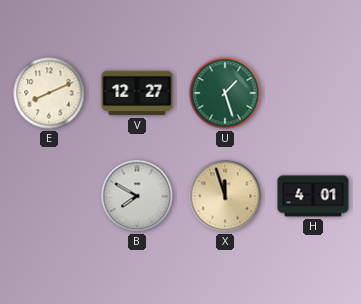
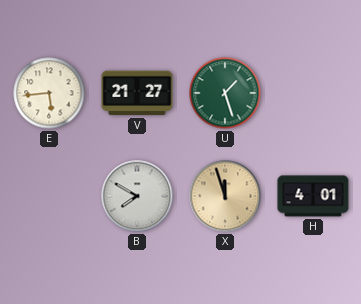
E: 8:11 -> 5:44
V: 12:27 -> 21:27
